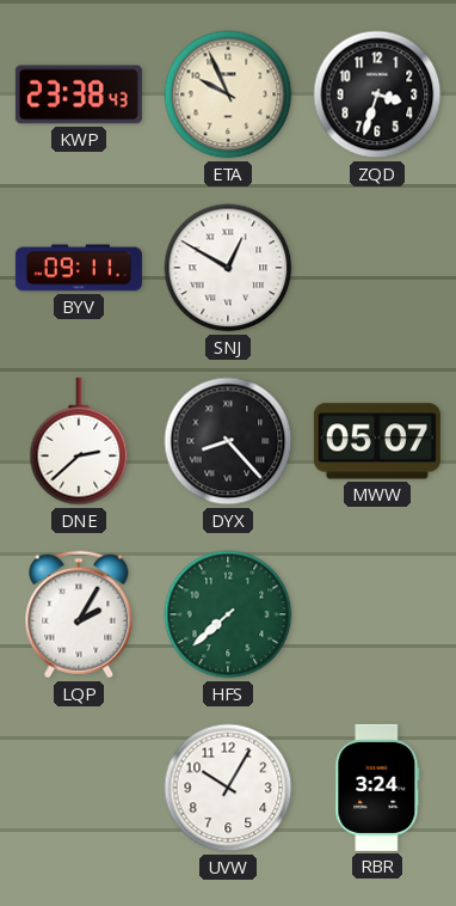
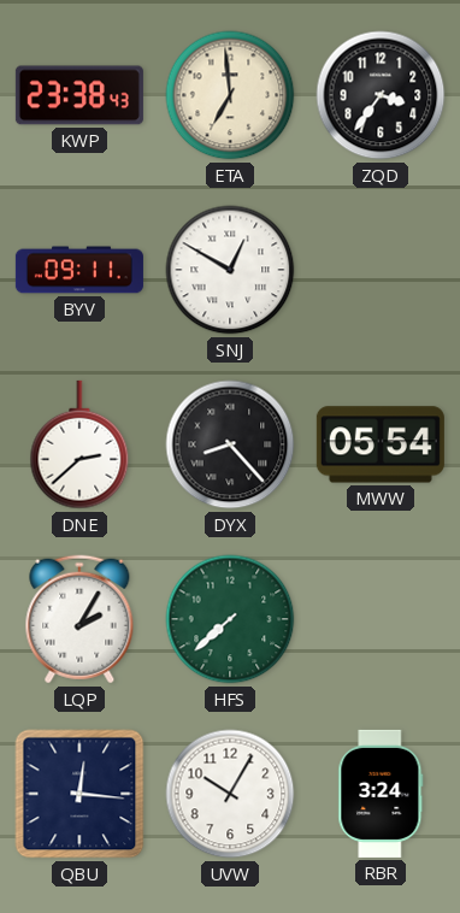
ETA: 9:56 -> 6:59
ZQD: 3:33 -> 3:36
MWW: 05:07 -> 05:54
QBU: none -> 12:16
